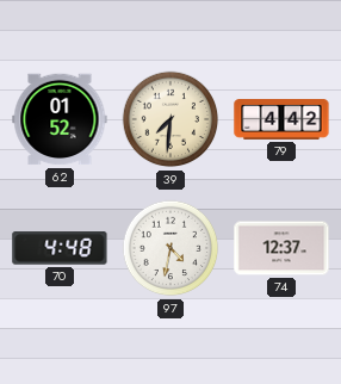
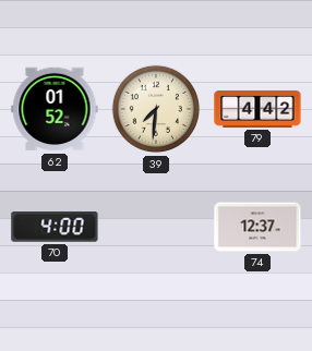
70: 4:48 -> 4:00
97: 4:32 -> none
